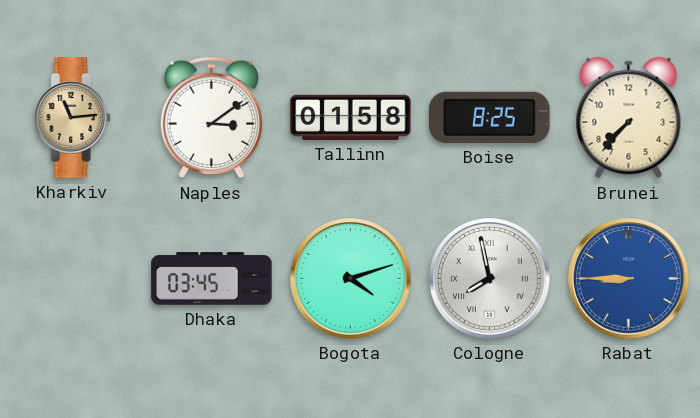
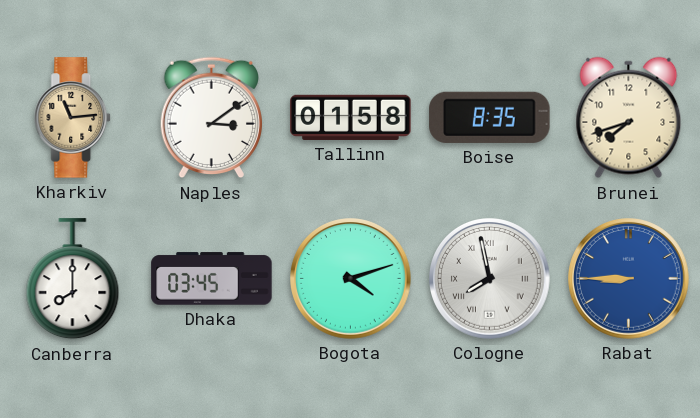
Boise: 8:25 -> 8:35
Brunei: 7:37 -> 7:42
Canberra: none -> 8:00
